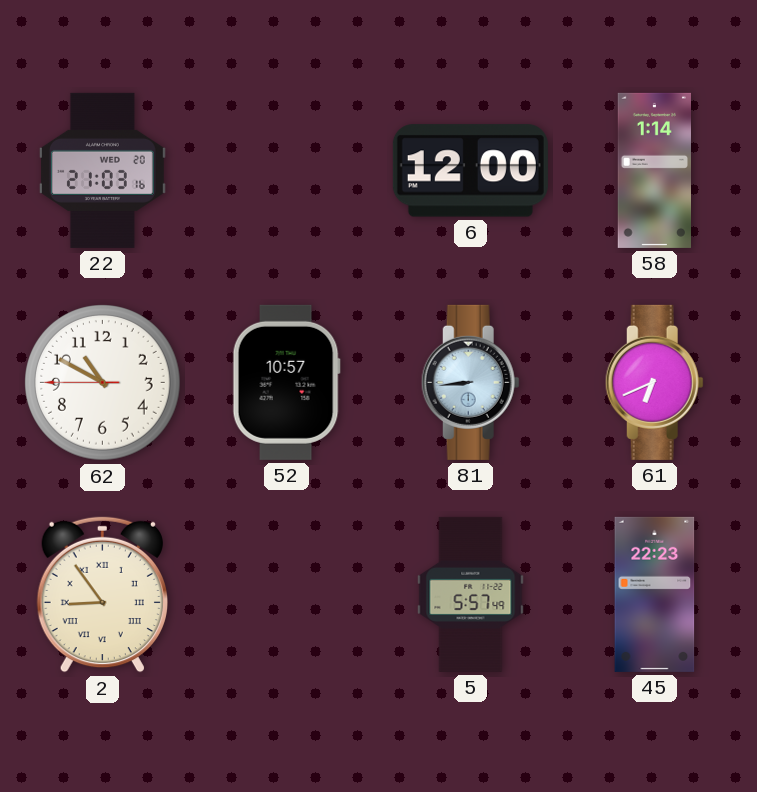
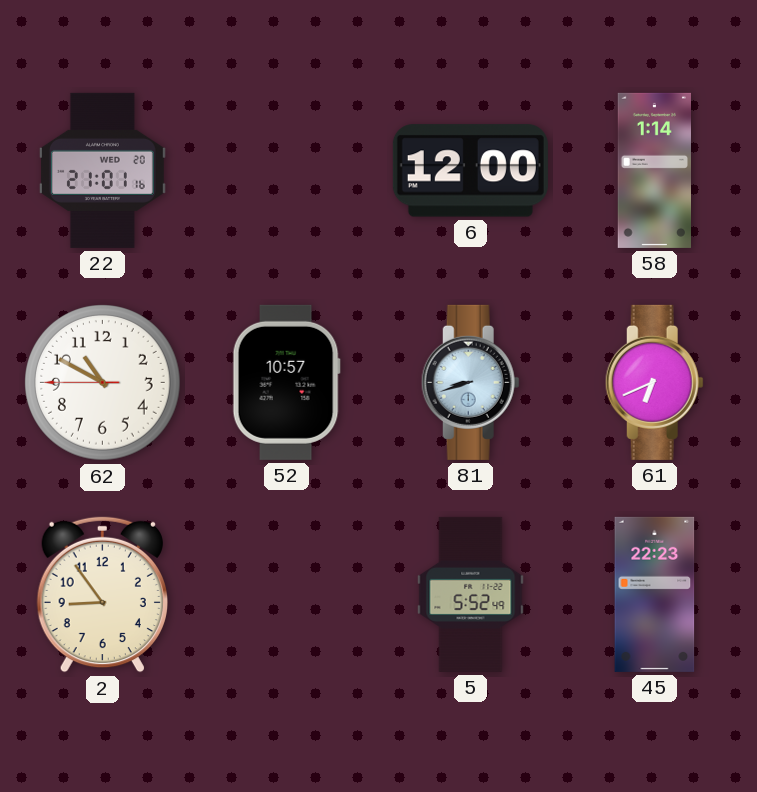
22: 21:03 -> 21:01
81: 8:44 -> 8:42
2 numerals: Roman -> Arabic
5: 5:57 -> 5:52
